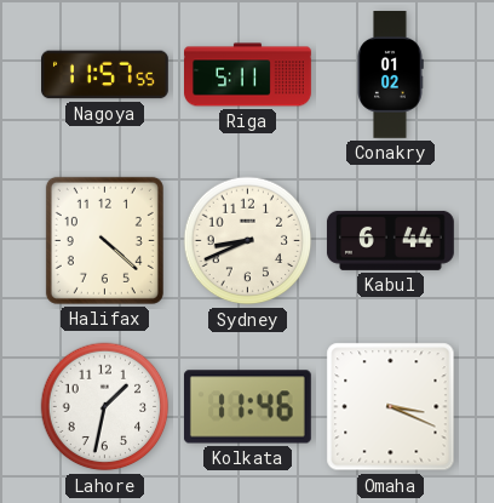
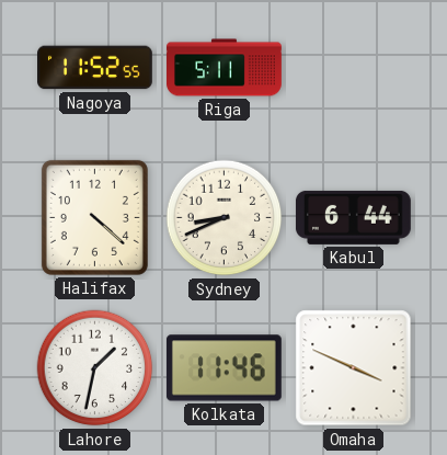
Nagoya: 11:57 -> 11:52
Conakry: 01:02 -> none
Omaha: 3:19 -> 3:49
